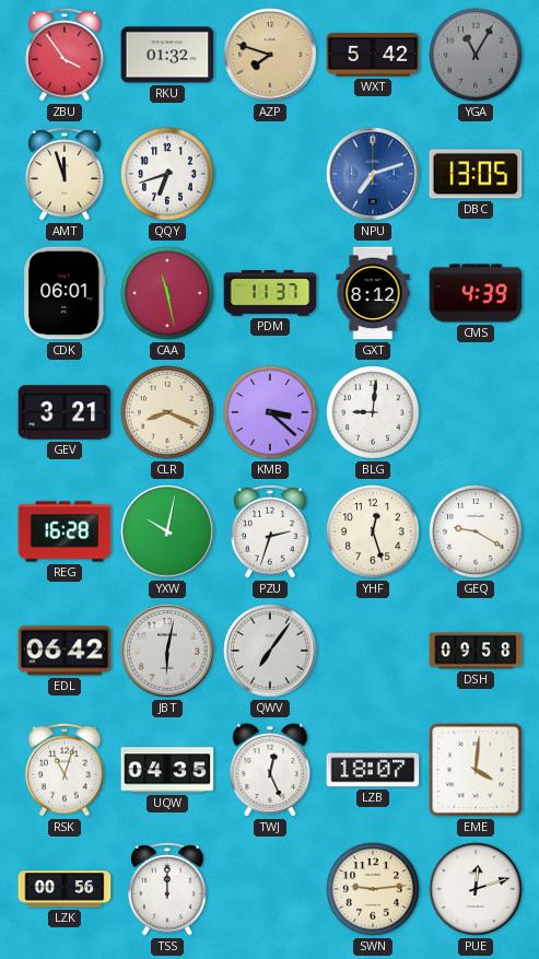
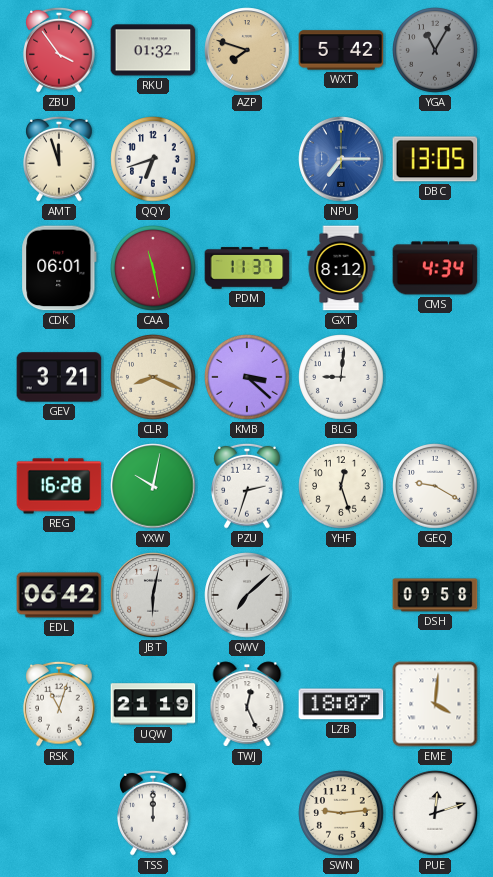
NPU: 7:12 -> 7:15
CMS: 4:39 -> 4:34
QWV: 7:06 -> 7:08
UQW: 04:35 -> 21:19
LZK: 00:56 -> none
